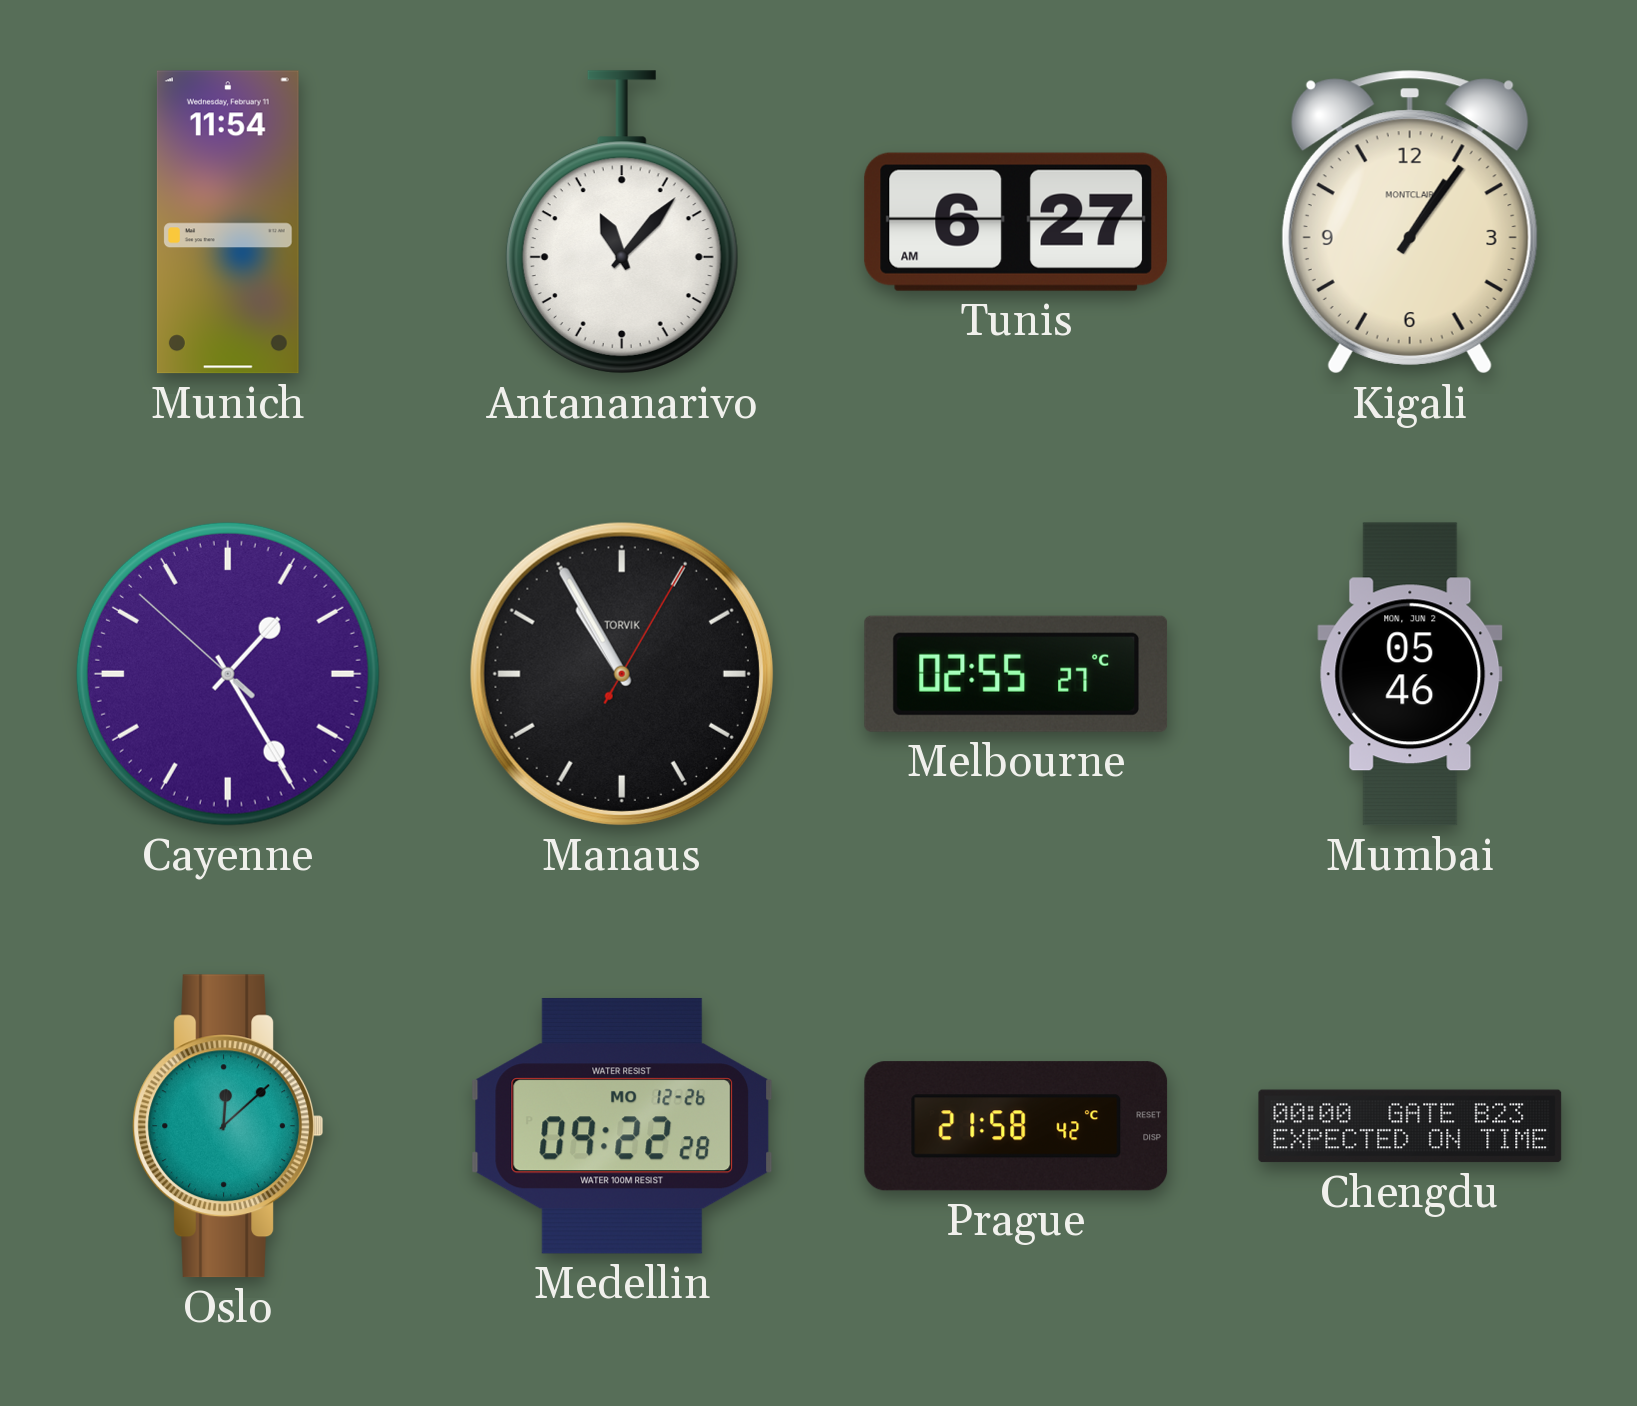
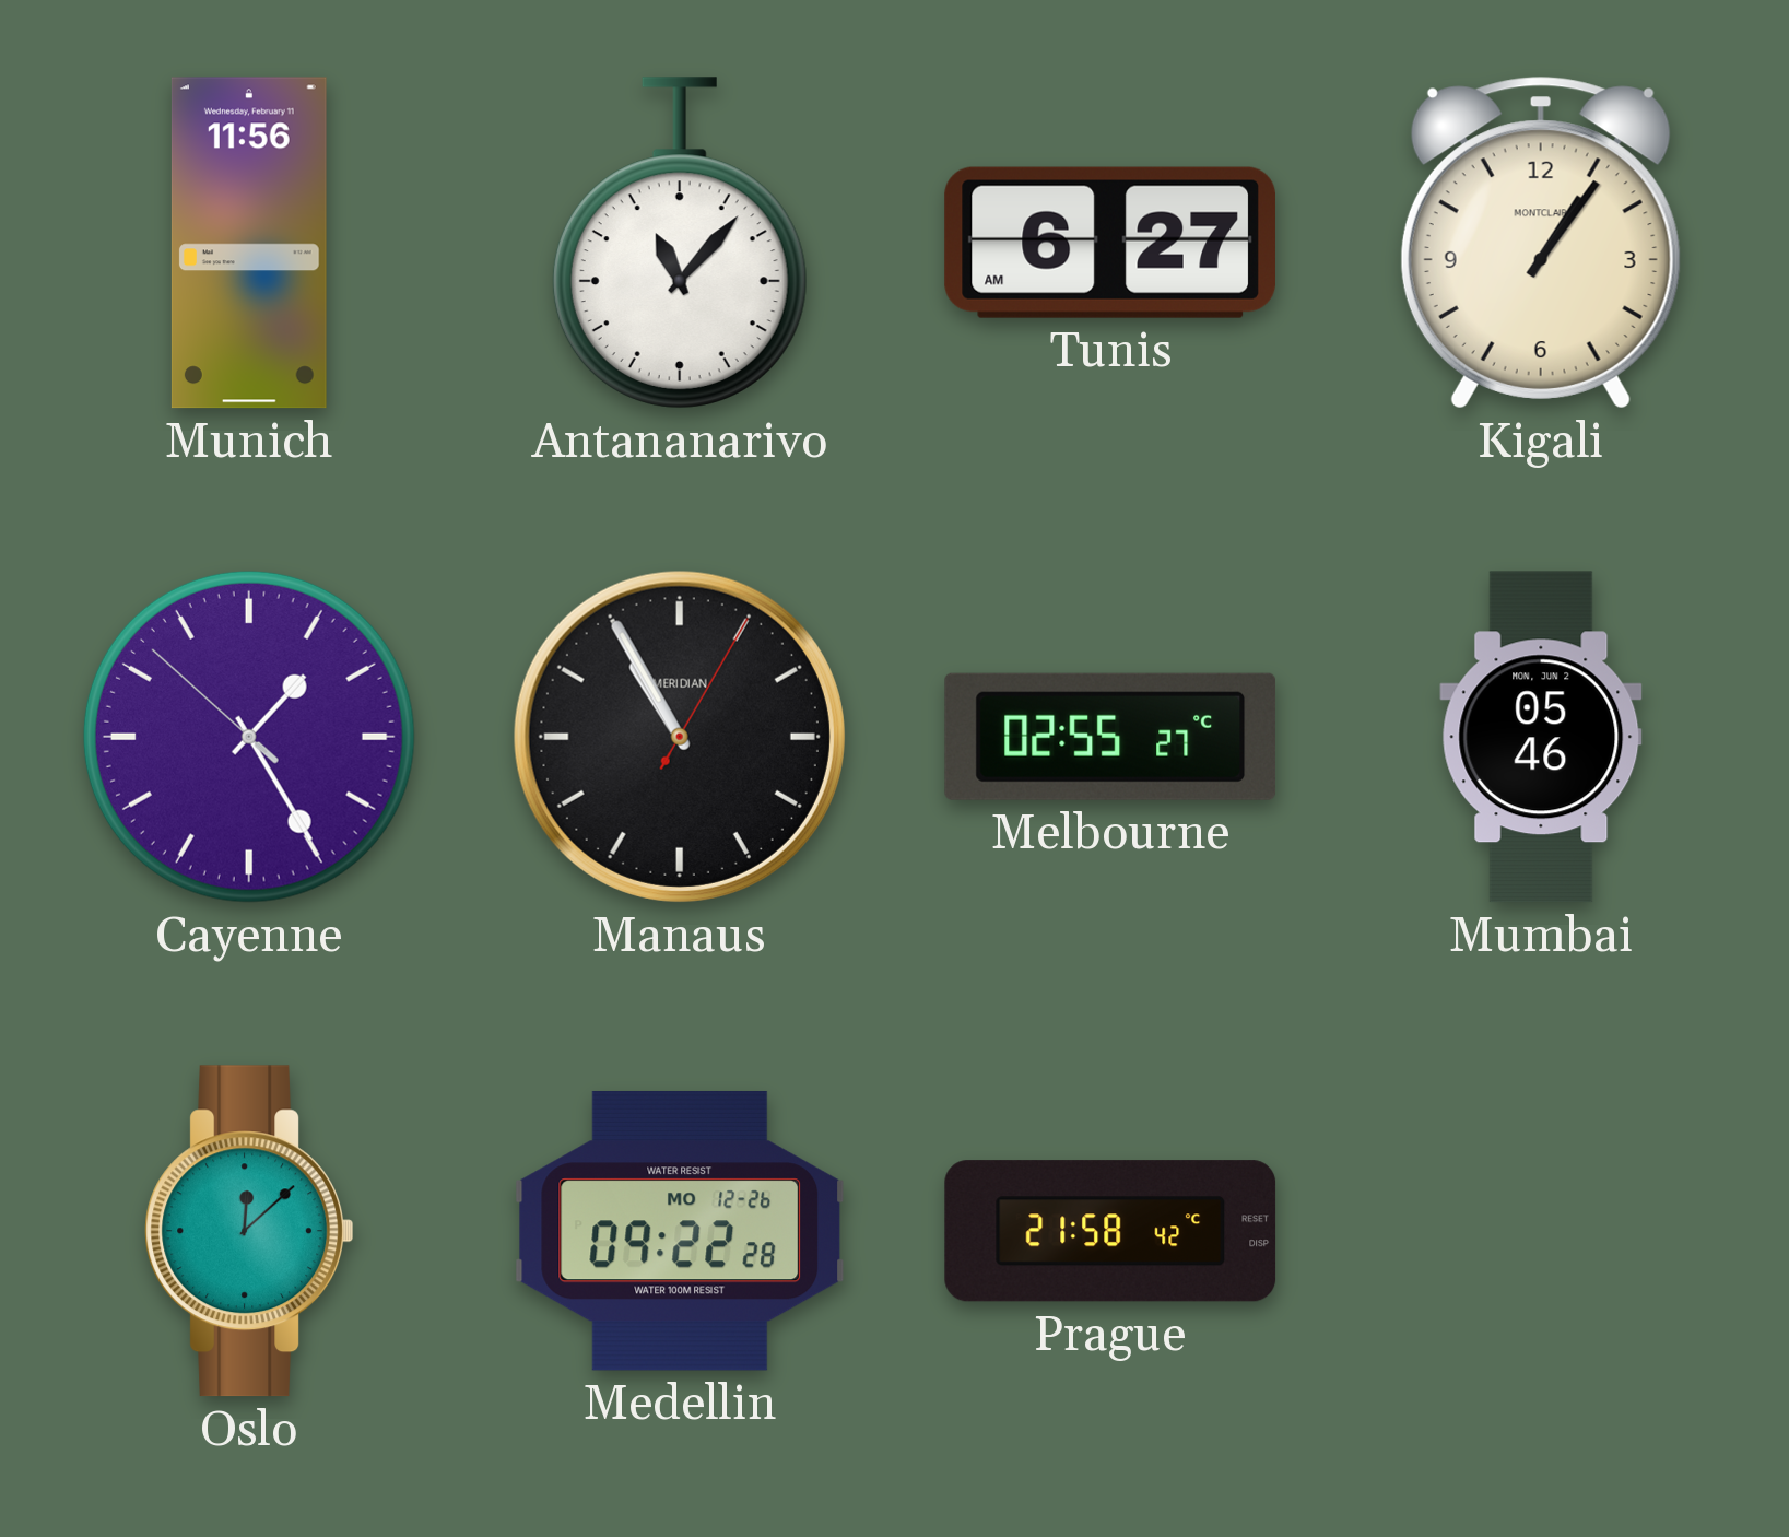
Munich: 11:54 -> 11:56
Manaus brand: TORVIK -> MERIDIAN
Chengdu: 00:00 -> none
